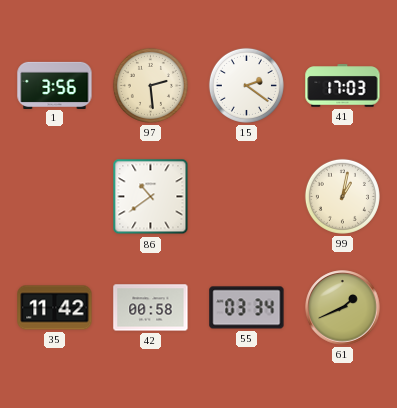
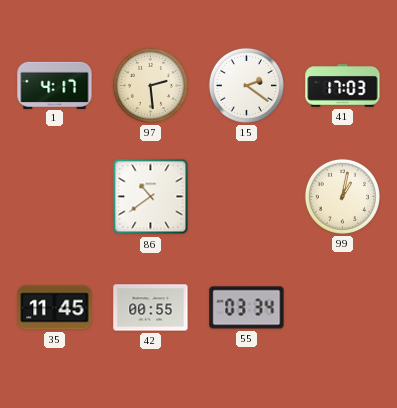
1: 3:56 -> 4:17
35: 11:42 -> 11:45
42: 00:58 -> 00:55
61: 1:41 -> none
